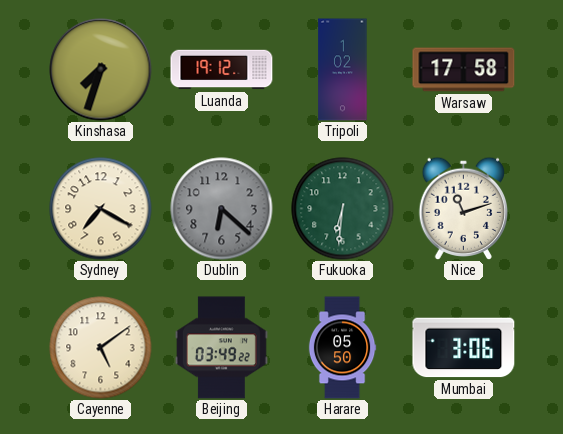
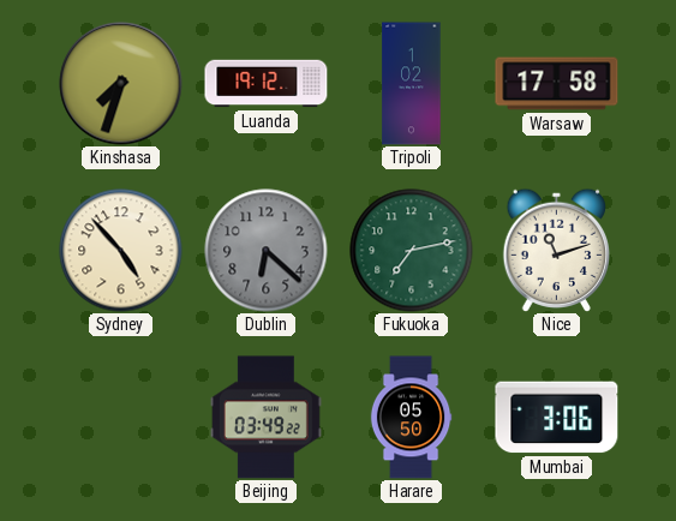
Sydney: 7:20 -> 4:53
Fukuoka: 6:31 -> 7:13
Cayenne: 5:09 -> none
